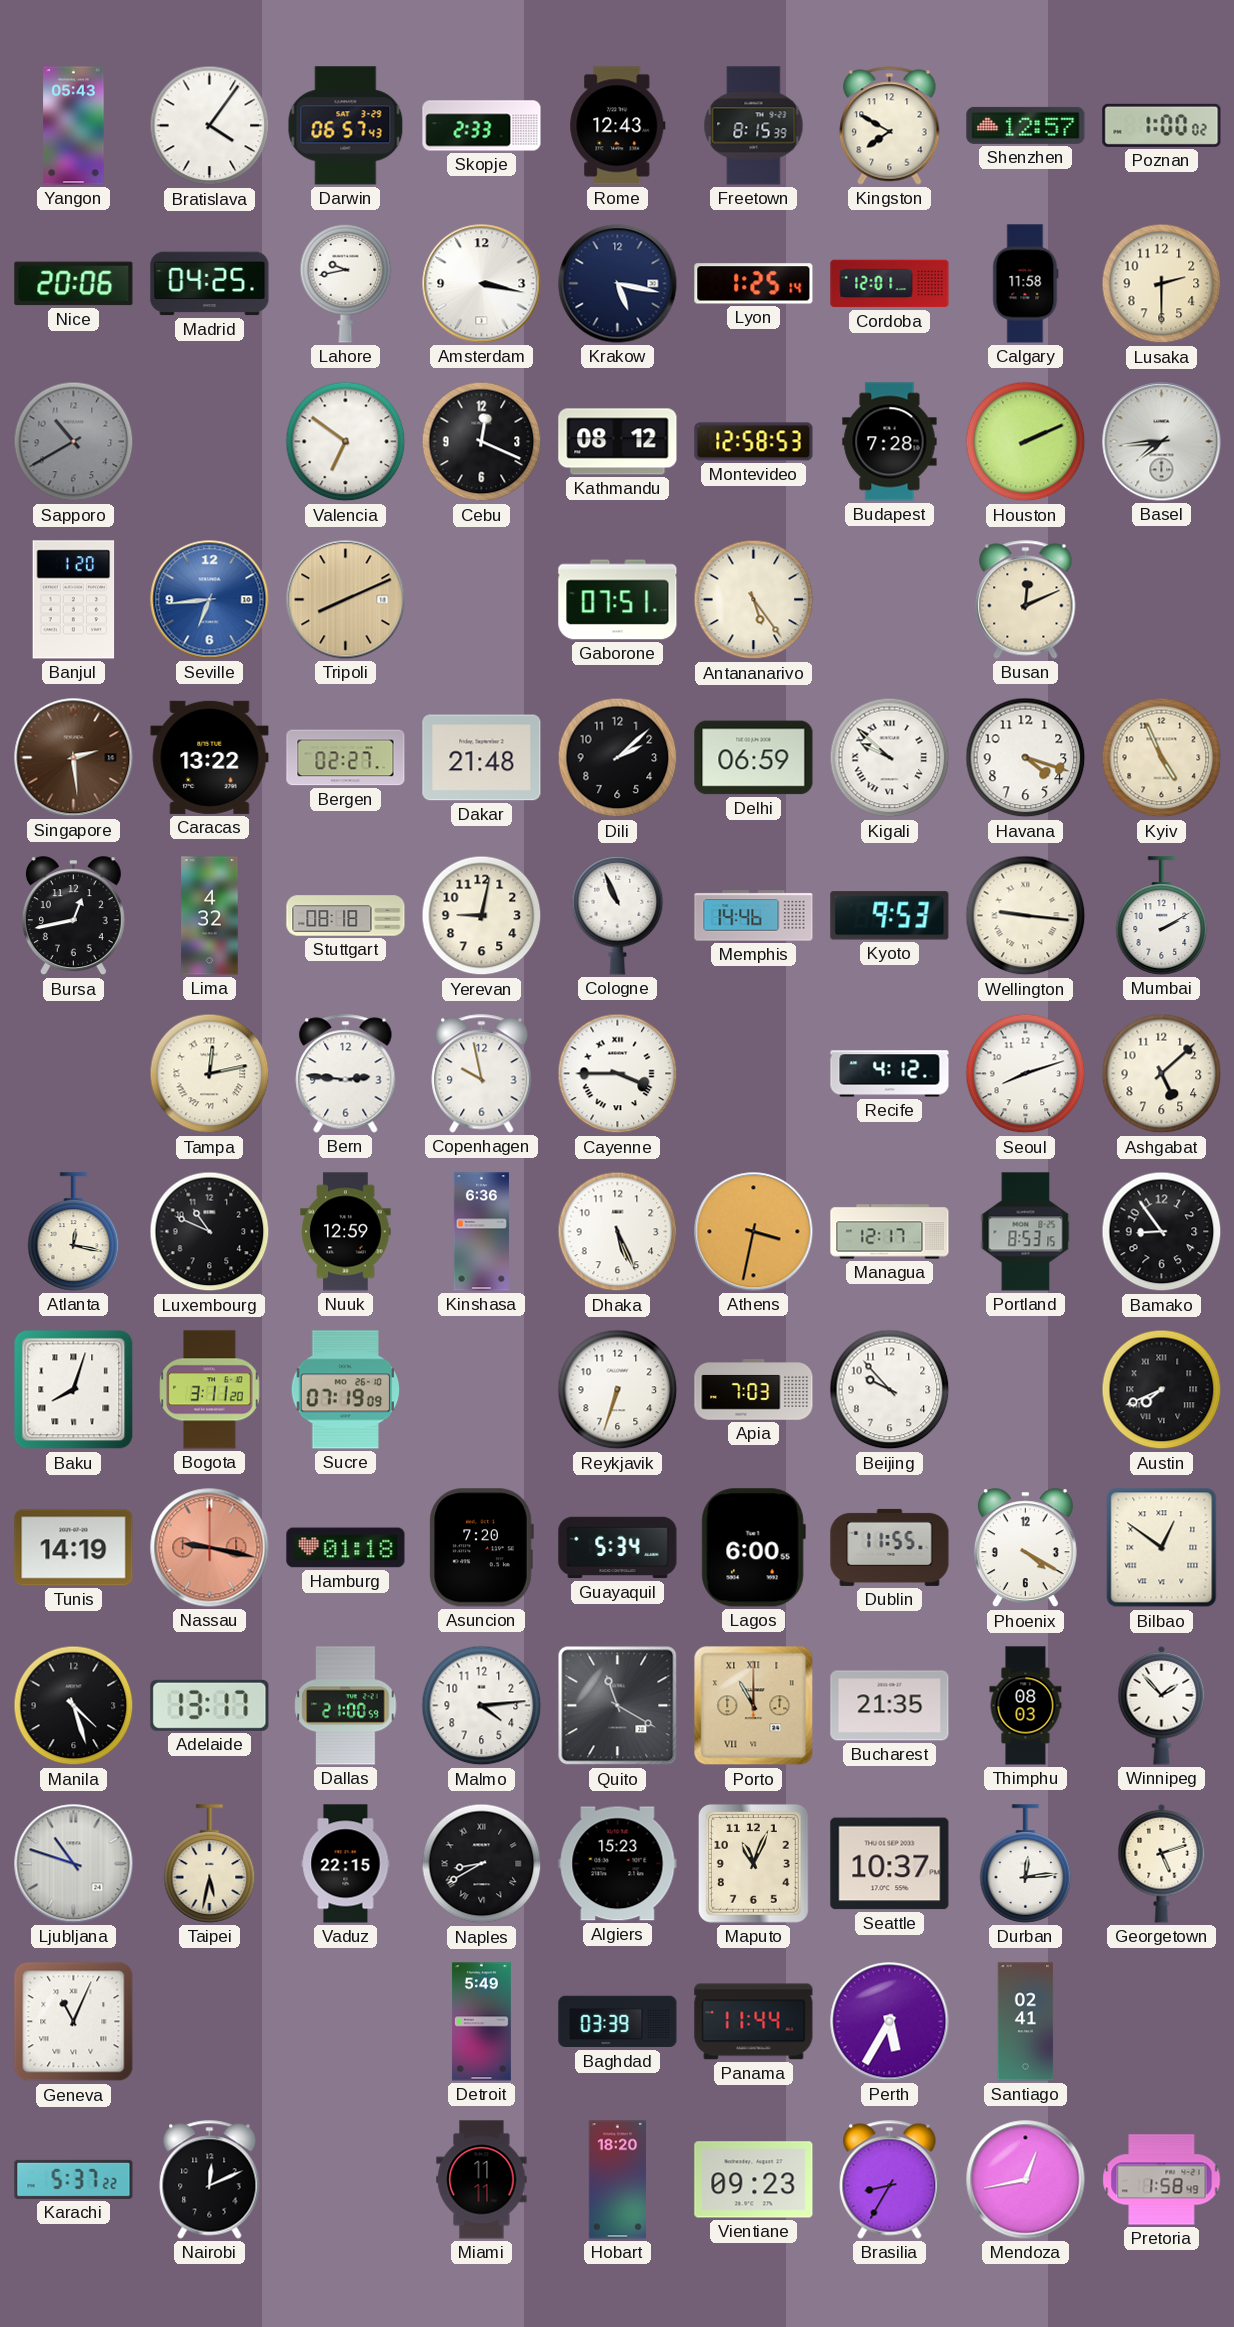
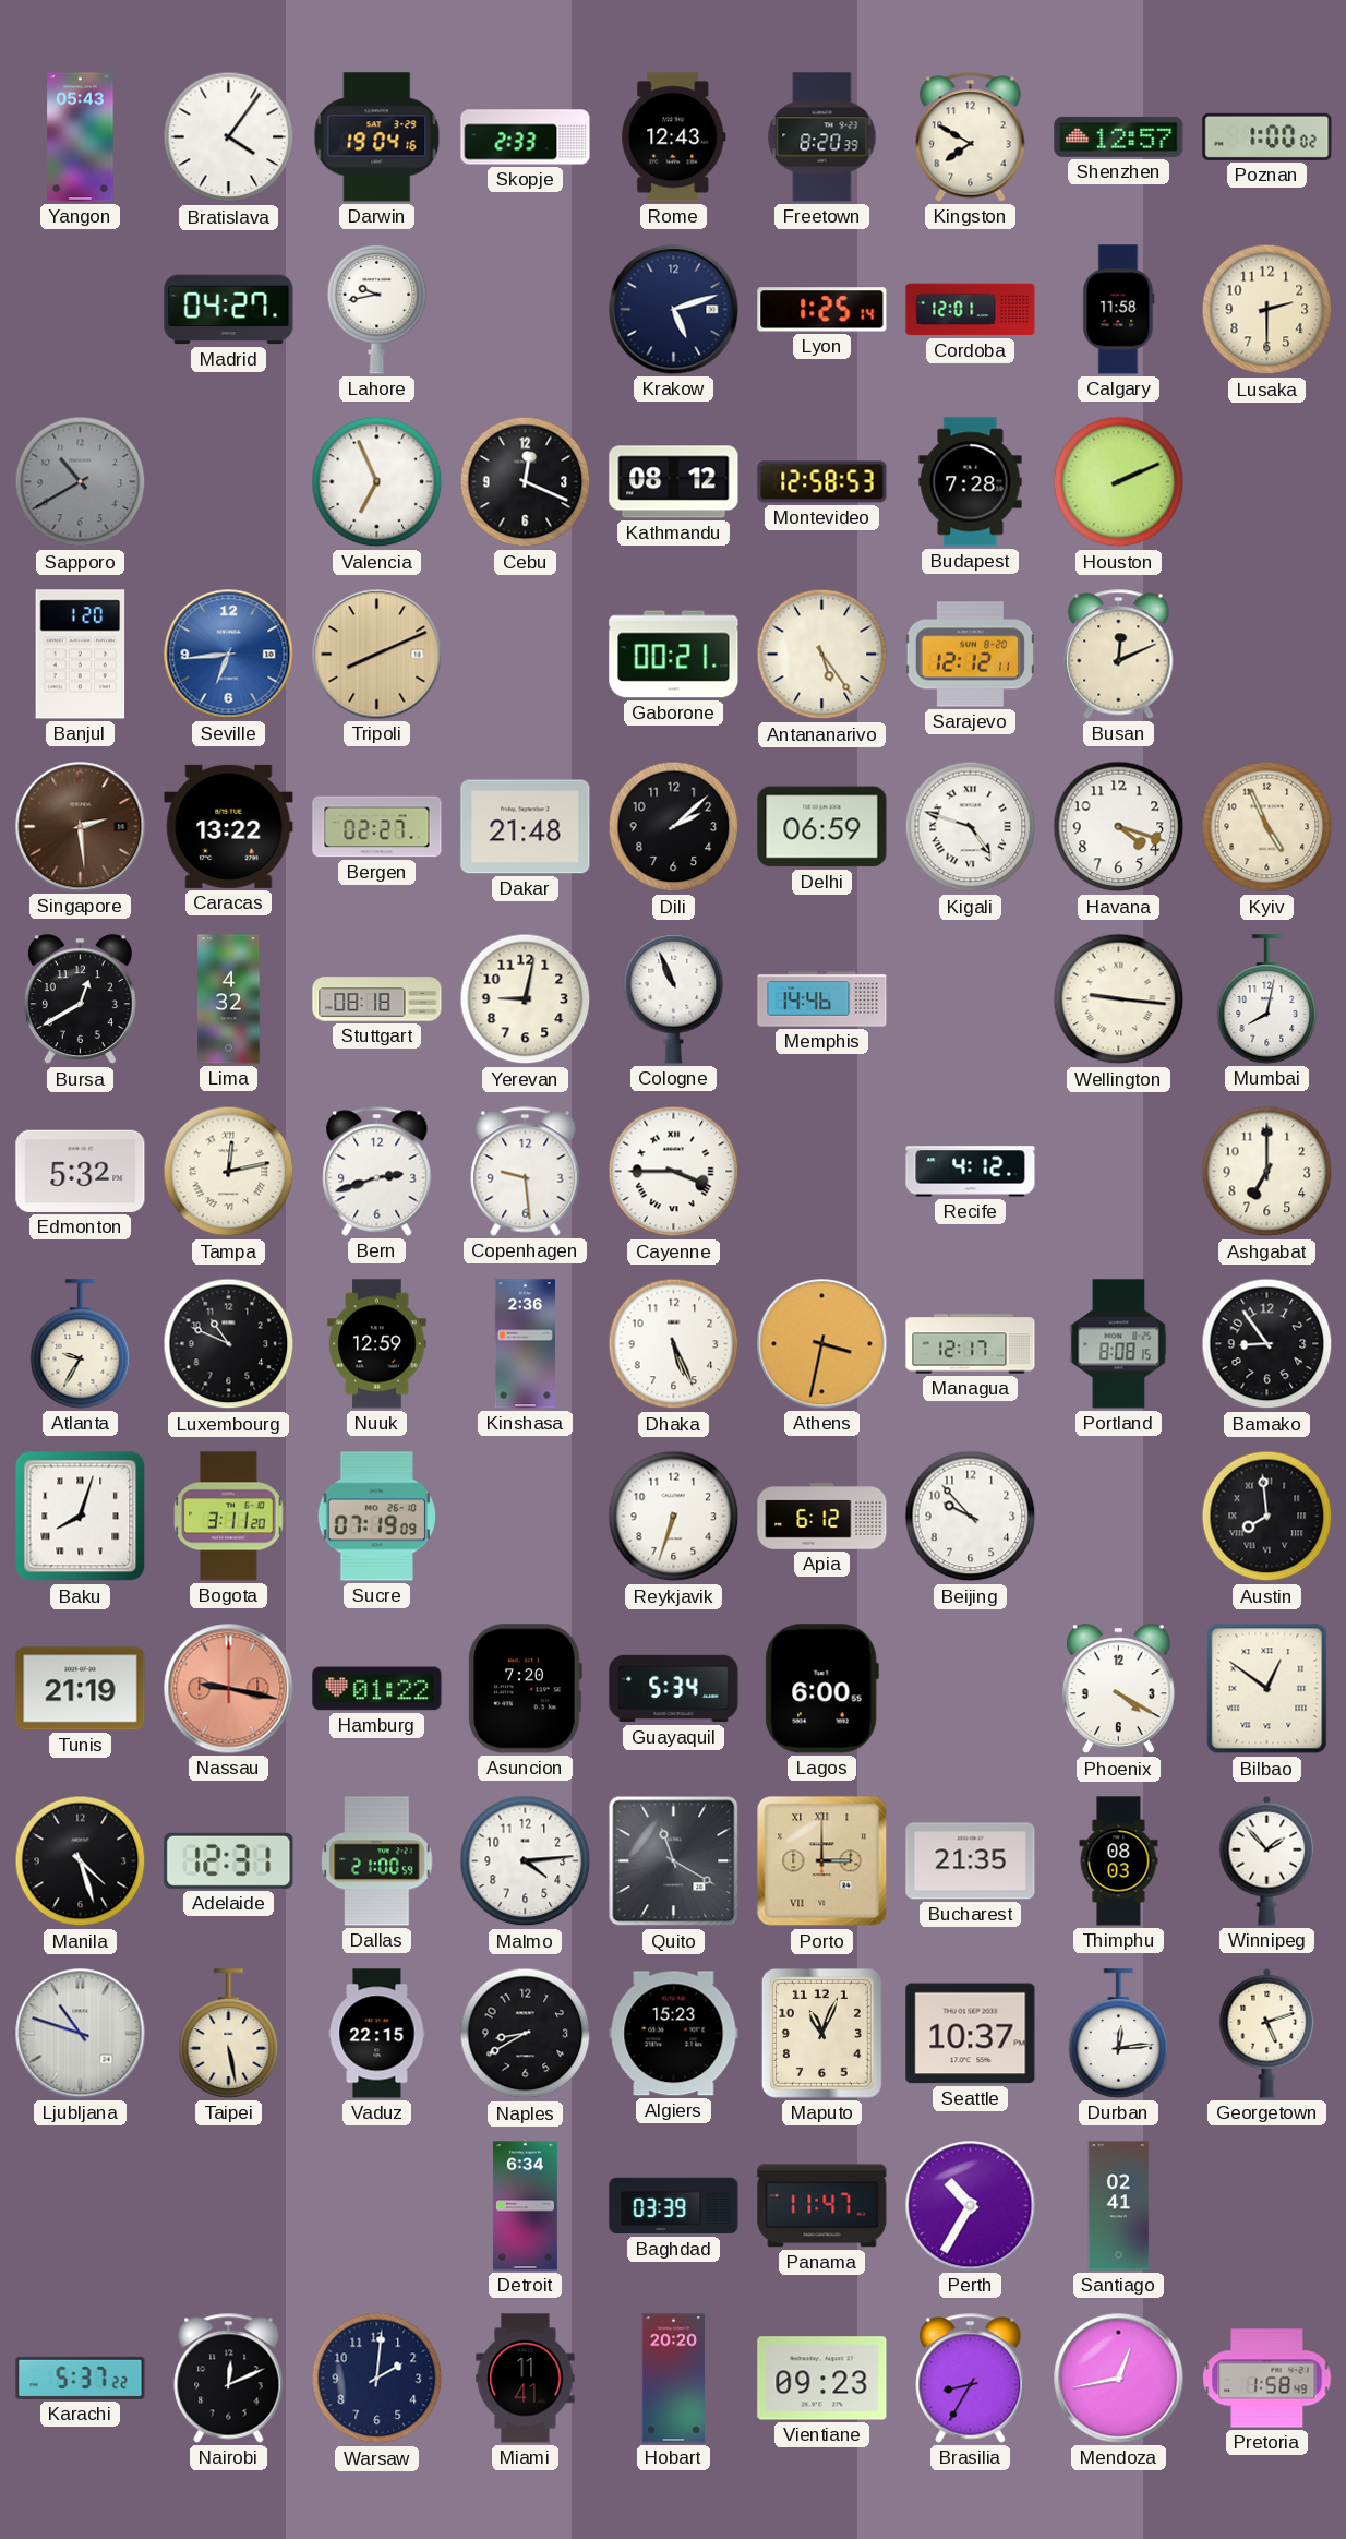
Darwin: 06:57 -> 19:04
Freetown: 8:15 -> 8:20
Nice: 20:06 -> none
Madrid: 04:25 -> 04:27
Amsterdam: 3:17 -> none
Krakow: 5:17 -> 5:12
Valencia: 6:51 -> 6:56
Basel: 7:44 -> none
Gaborone: 07:51 -> 00:21
Sarajevo: none -> 12:12
Kigali: 9:52 -> 4:48
Bursa: 12:43 -> 12:40
Kyoto: 9:53 -> none
Mumbai: 2:10 -> 8:02
Edmonton: none -> 5:32
Bern: 2:46 -> 2:42
Copenhagen: 9:58 -> 9:29
Seoul: 8:12 -> none
Ashgabat: 5:08 -> 7:00
Atlanta: 12:17 -> 9:35
Kinshasa: 6:36 -> 2:36
Portland: 8:53 -> 8:08
Apia: 7:03 -> 6:12
Austin: 7:41 -> 7:59
Tunis: 14:19 -> 21:19
Hamburg: 01:18 -> 01:22
Dublin: 11:55 -> none
Adelaide: 13:17 -> 12:31
Porto: 11:00 -> 3:00
Taipei: 5:32 -> 5:28
Naples numerals: Roman -> Arabic
Geneva: 11:04 -> none
Detroit: 5:49 -> 6:34
Panama: 11:44 -> 11:47
Perth: 5:35 -> 10:35
Warsaw: none -> 2:01
Miami: 11:11 -> 11:41
Hobart: 18:20 -> 20:20
